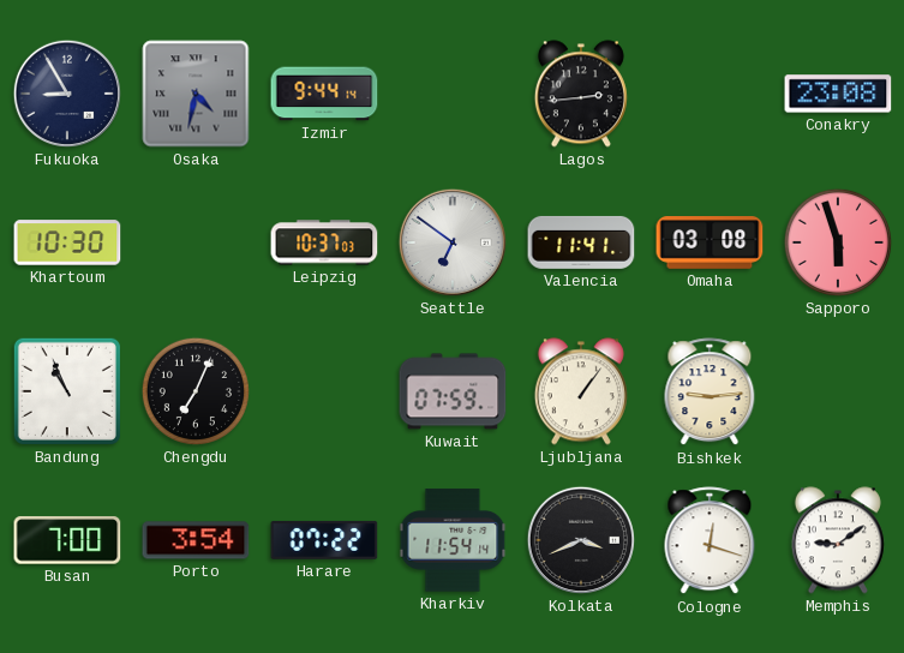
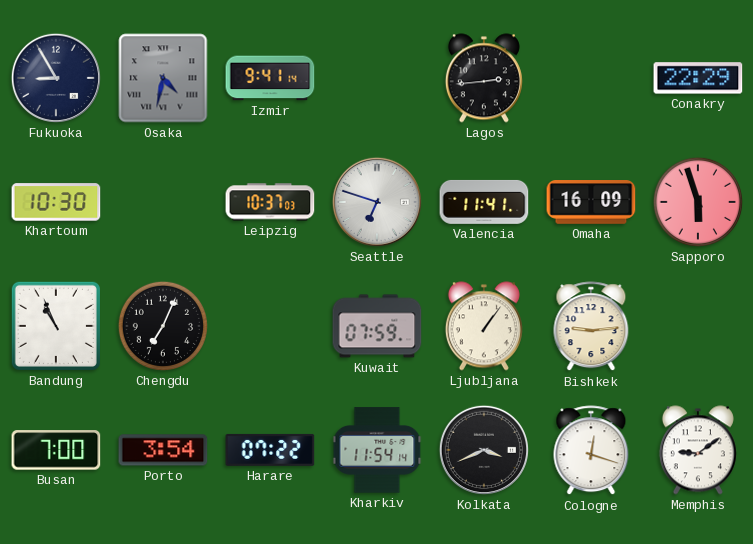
Izmir: 9:44 -> 9:41
Conakry: 23:08 -> 22:29
Seattle: 6:51 -> 6:48
Omaha: 03:08 -> 16:09
